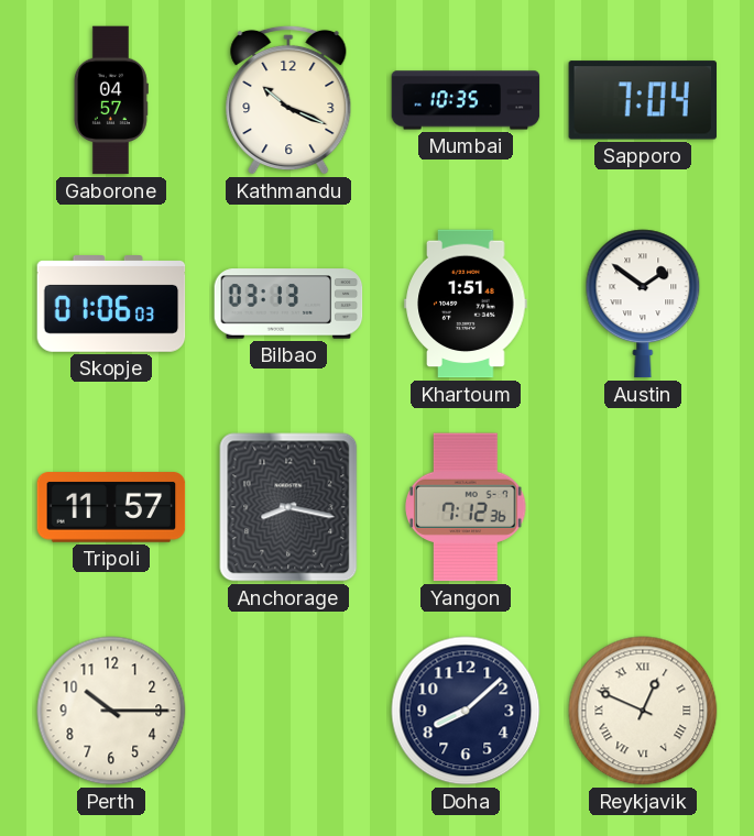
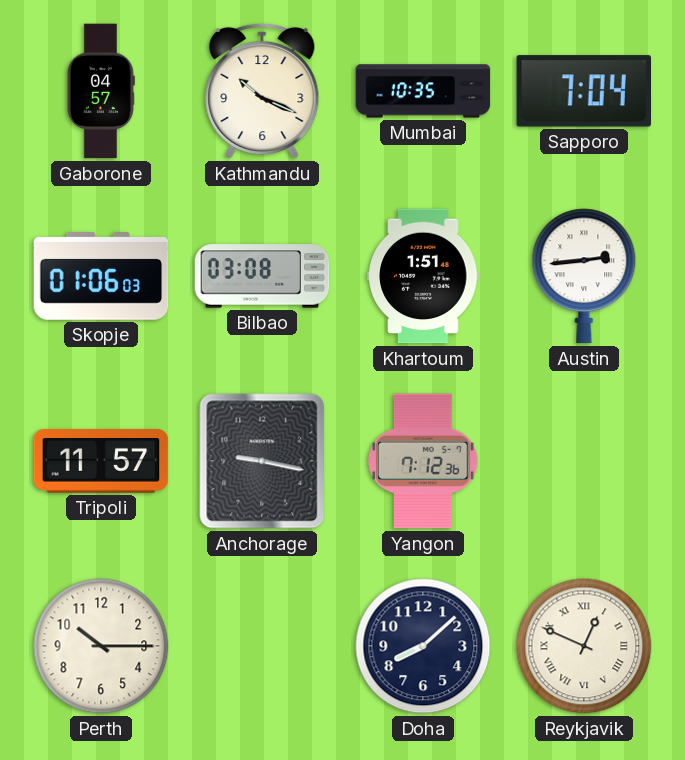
Bilbao: 03:13 -> 03:08
Austin: 1:51 -> 2:44
Anchorage: 8:17 -> 9:17
